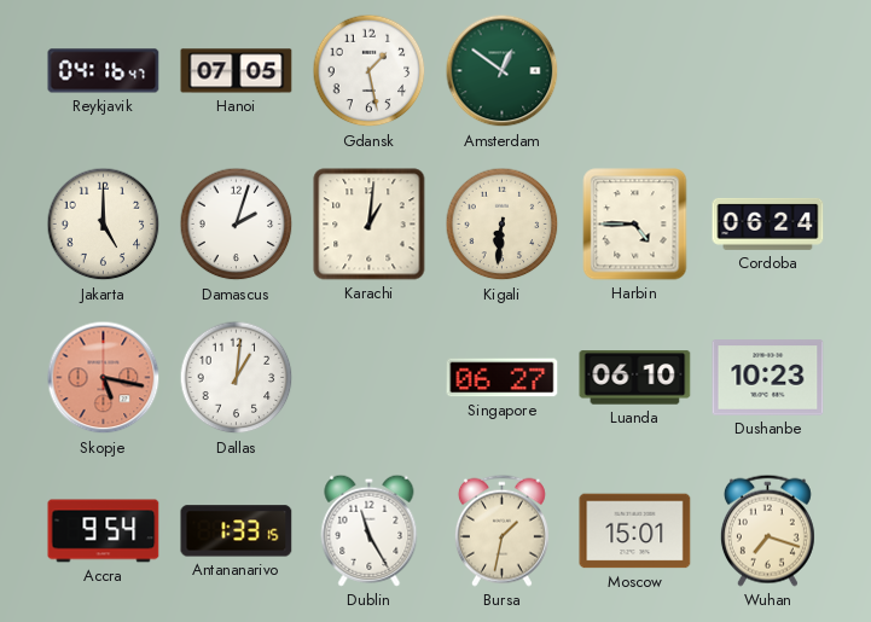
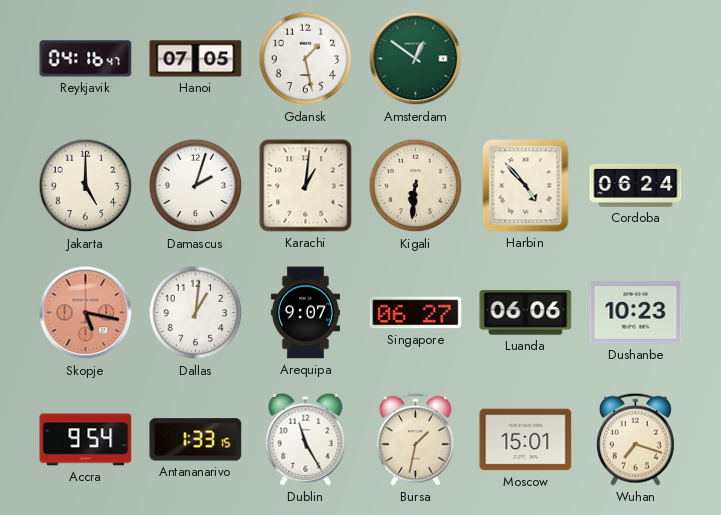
Harbin: 4:45 -> 4:53
Arequipa: none -> 9:07
Luanda: 06:10 -> 06:06
